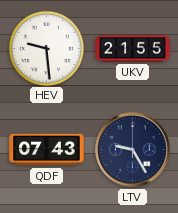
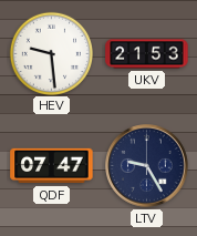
UKV: 21:55 -> 21:53
QDF: 07:43 -> 07:47
